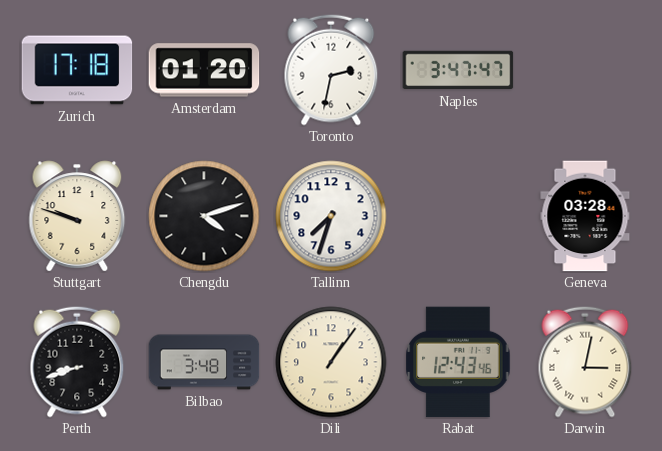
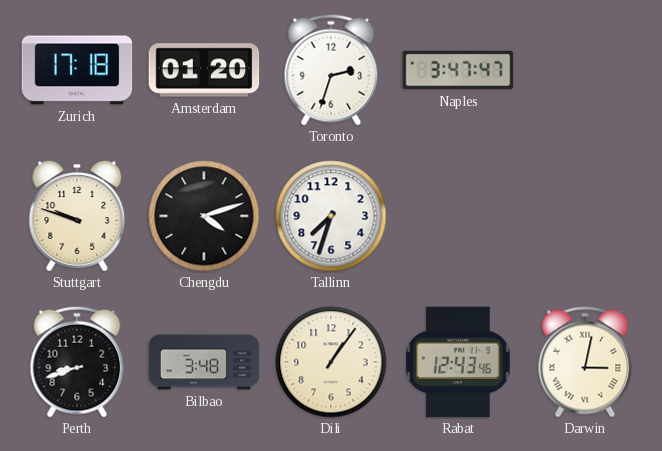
Toronto: 2:32 -> 2:33
Geneva: 03:28 -> none
